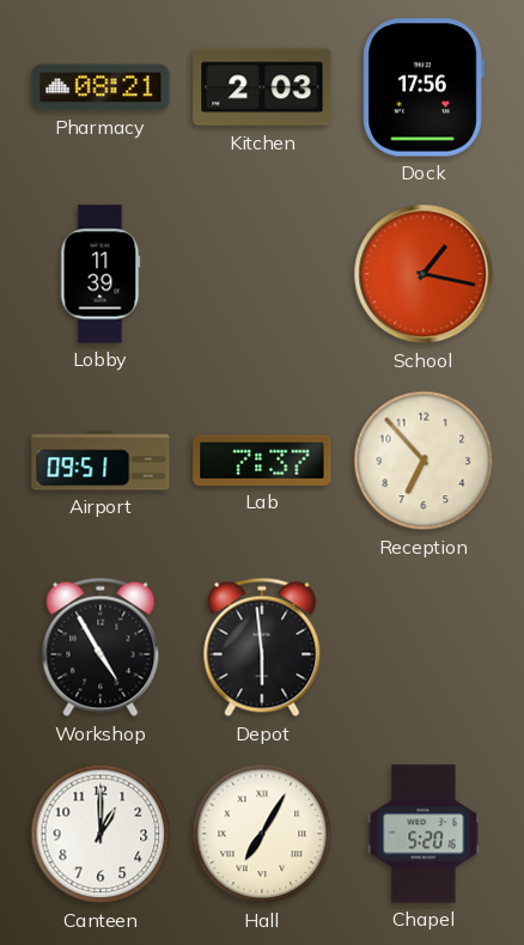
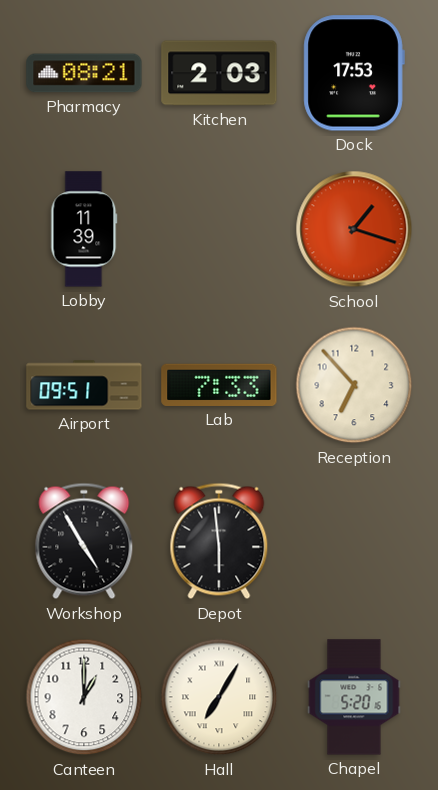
Dock: 17:56 -> 17:53
School: 1:17 -> 1:18
Lab: 7:37 -> 7:33
